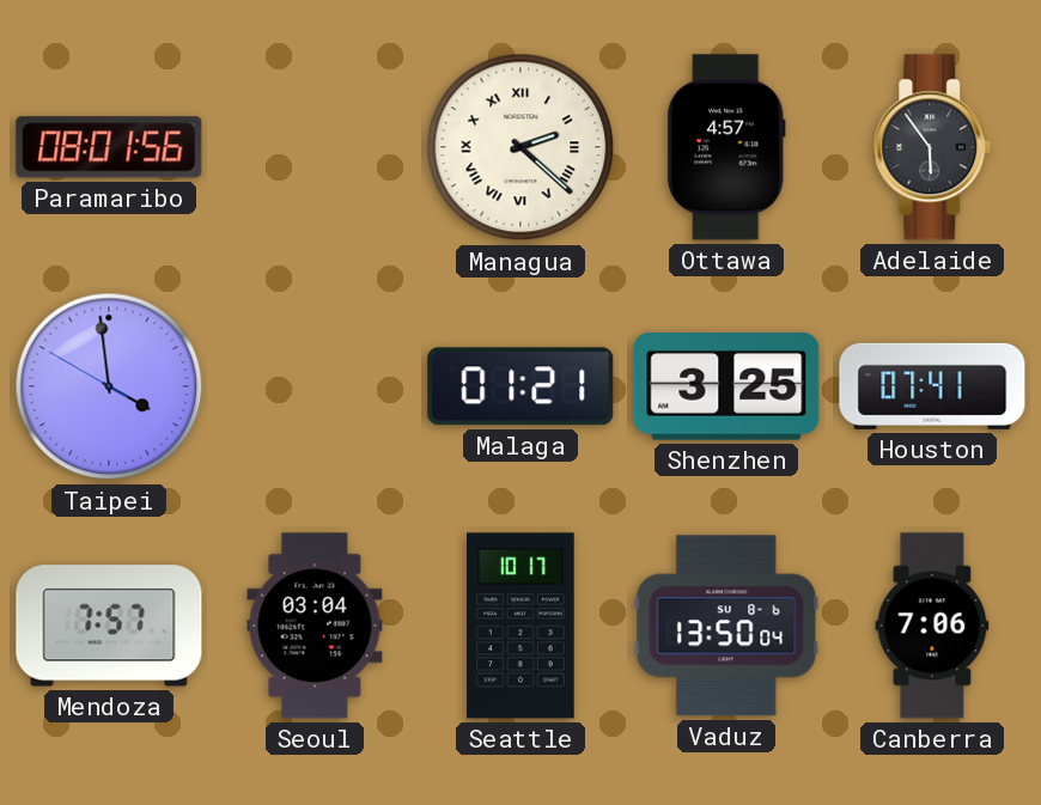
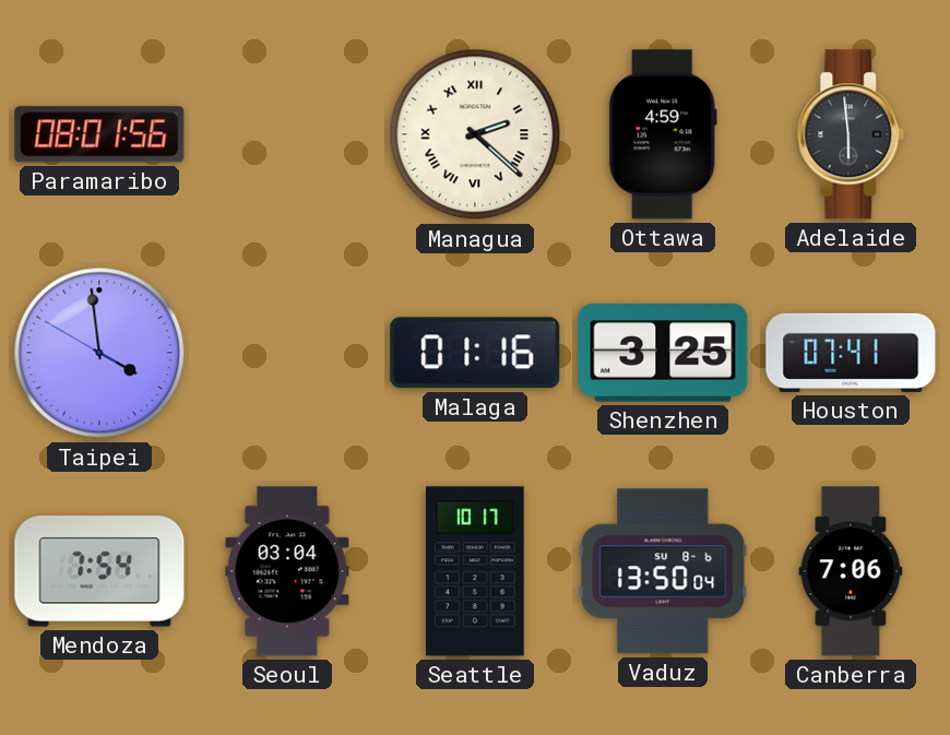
Ottawa: 4:57 -> 4:59
Adelaide: 5:54 -> 5:59
Malaga: 01:21 -> 01:16
Mendoza: 7:57 -> 7:54
